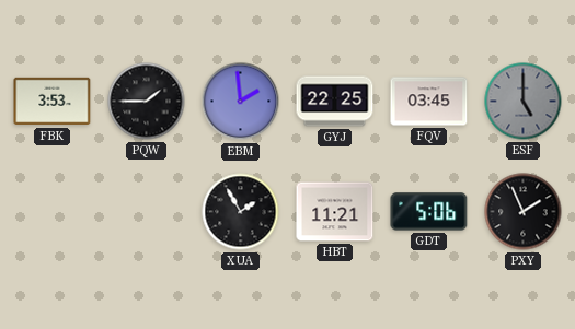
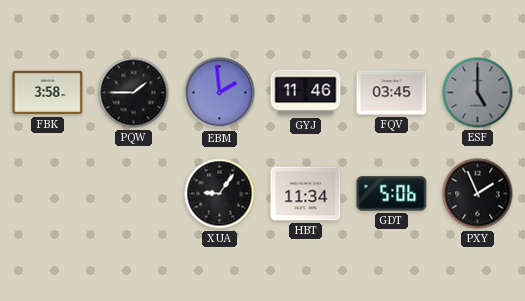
FBK: 3:53 -> 3:58
GYJ: 22:25 -> 11:46
XUA: 1:55 -> 9:06
HBT: 11:21 -> 11:34
